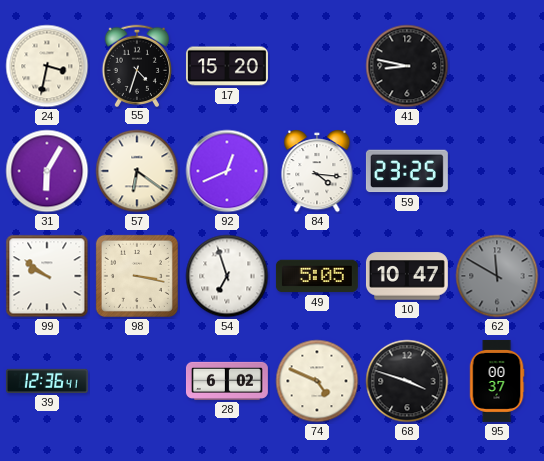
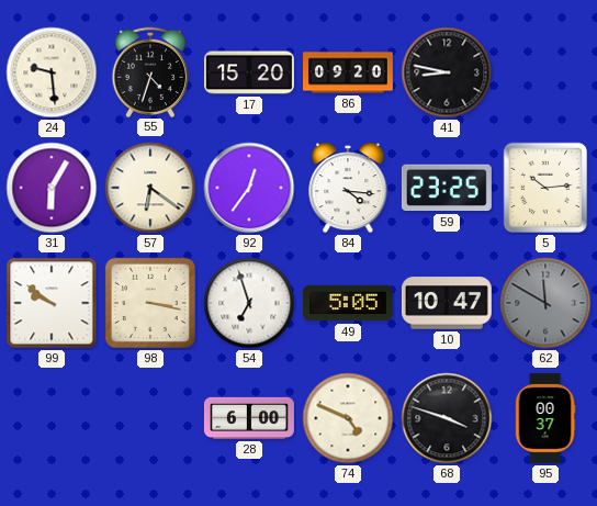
24: 3:32 -> 9:29
86: none -> 09:20
92: 12:41 -> 12:36
5: none -> 10:14
39: 12:36 -> none
28: 6:02 -> 6:00
